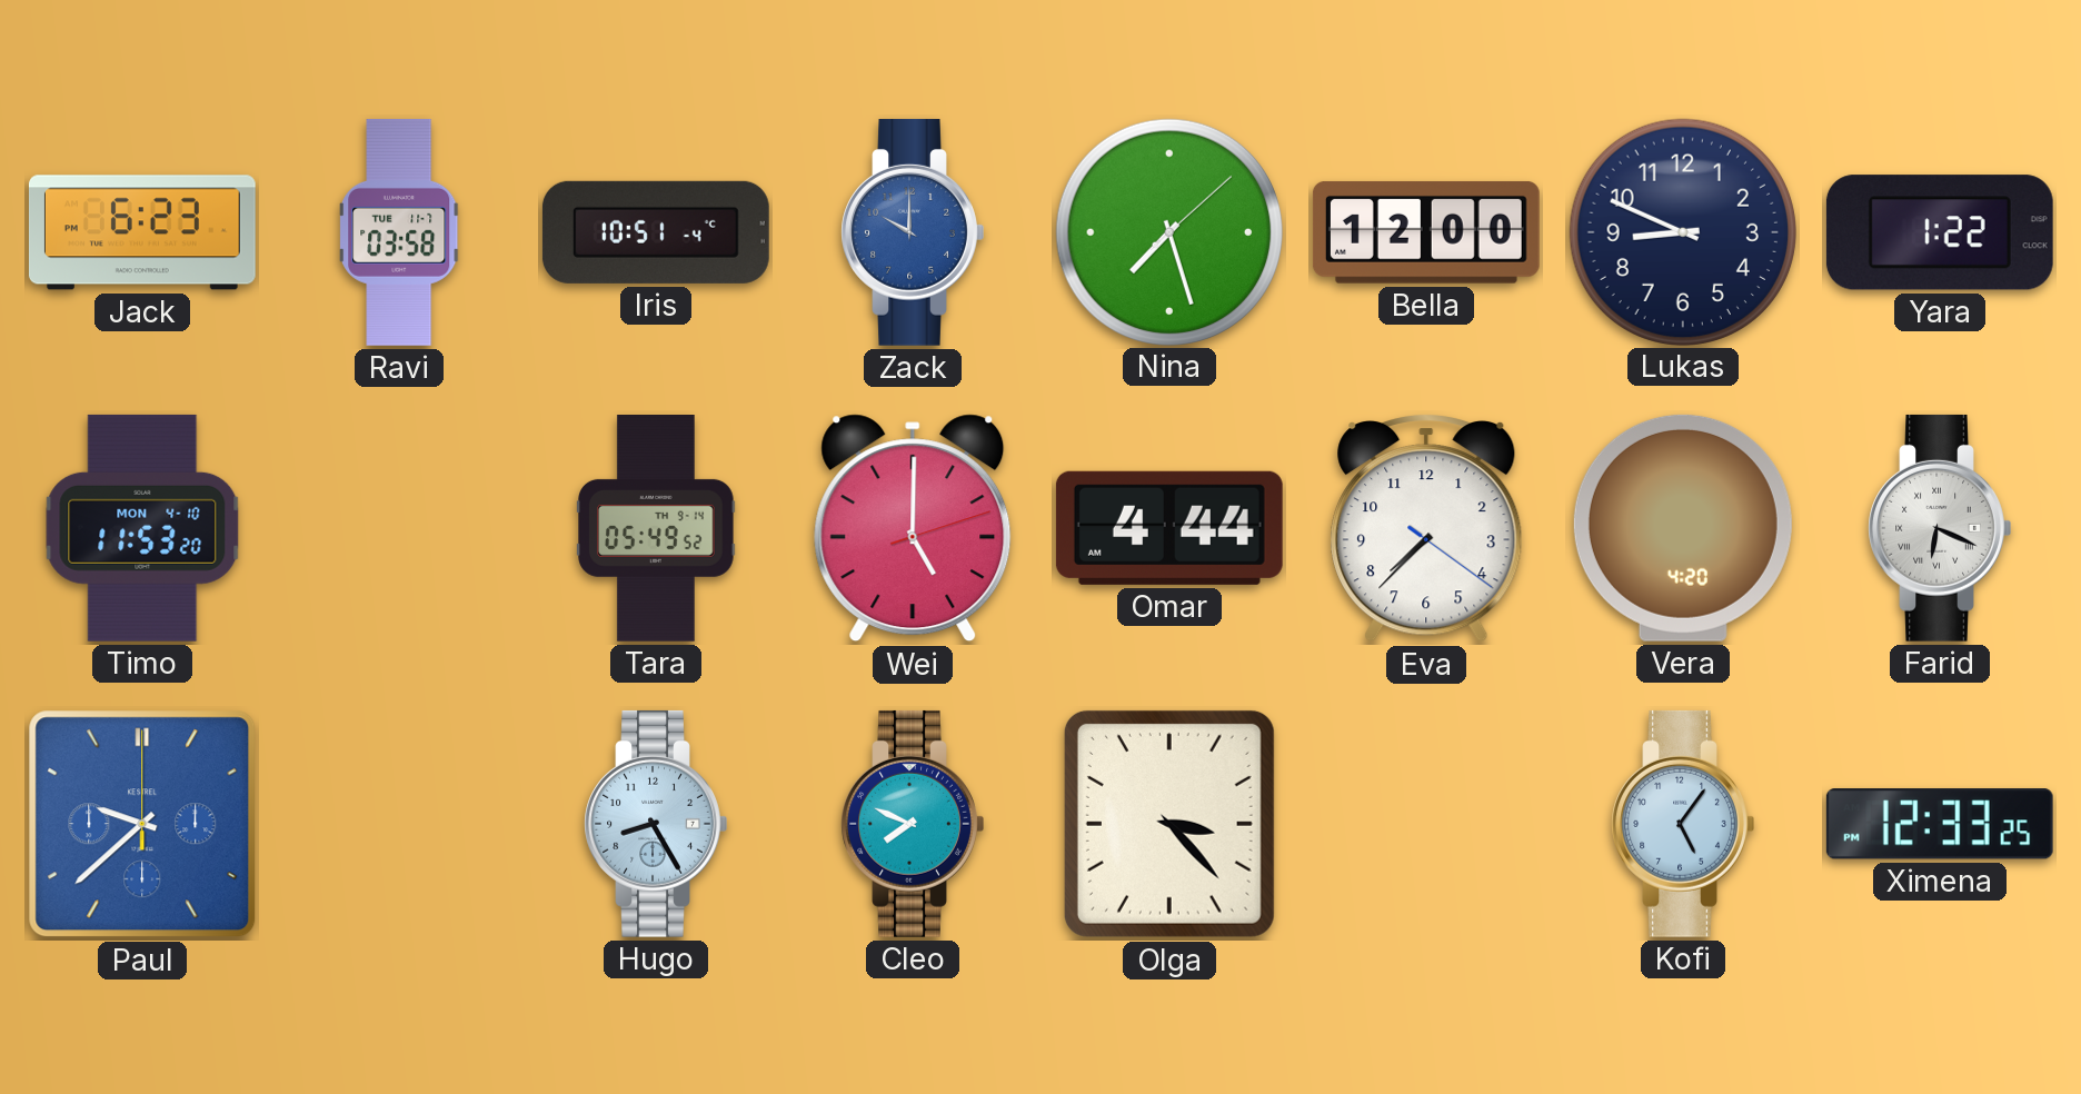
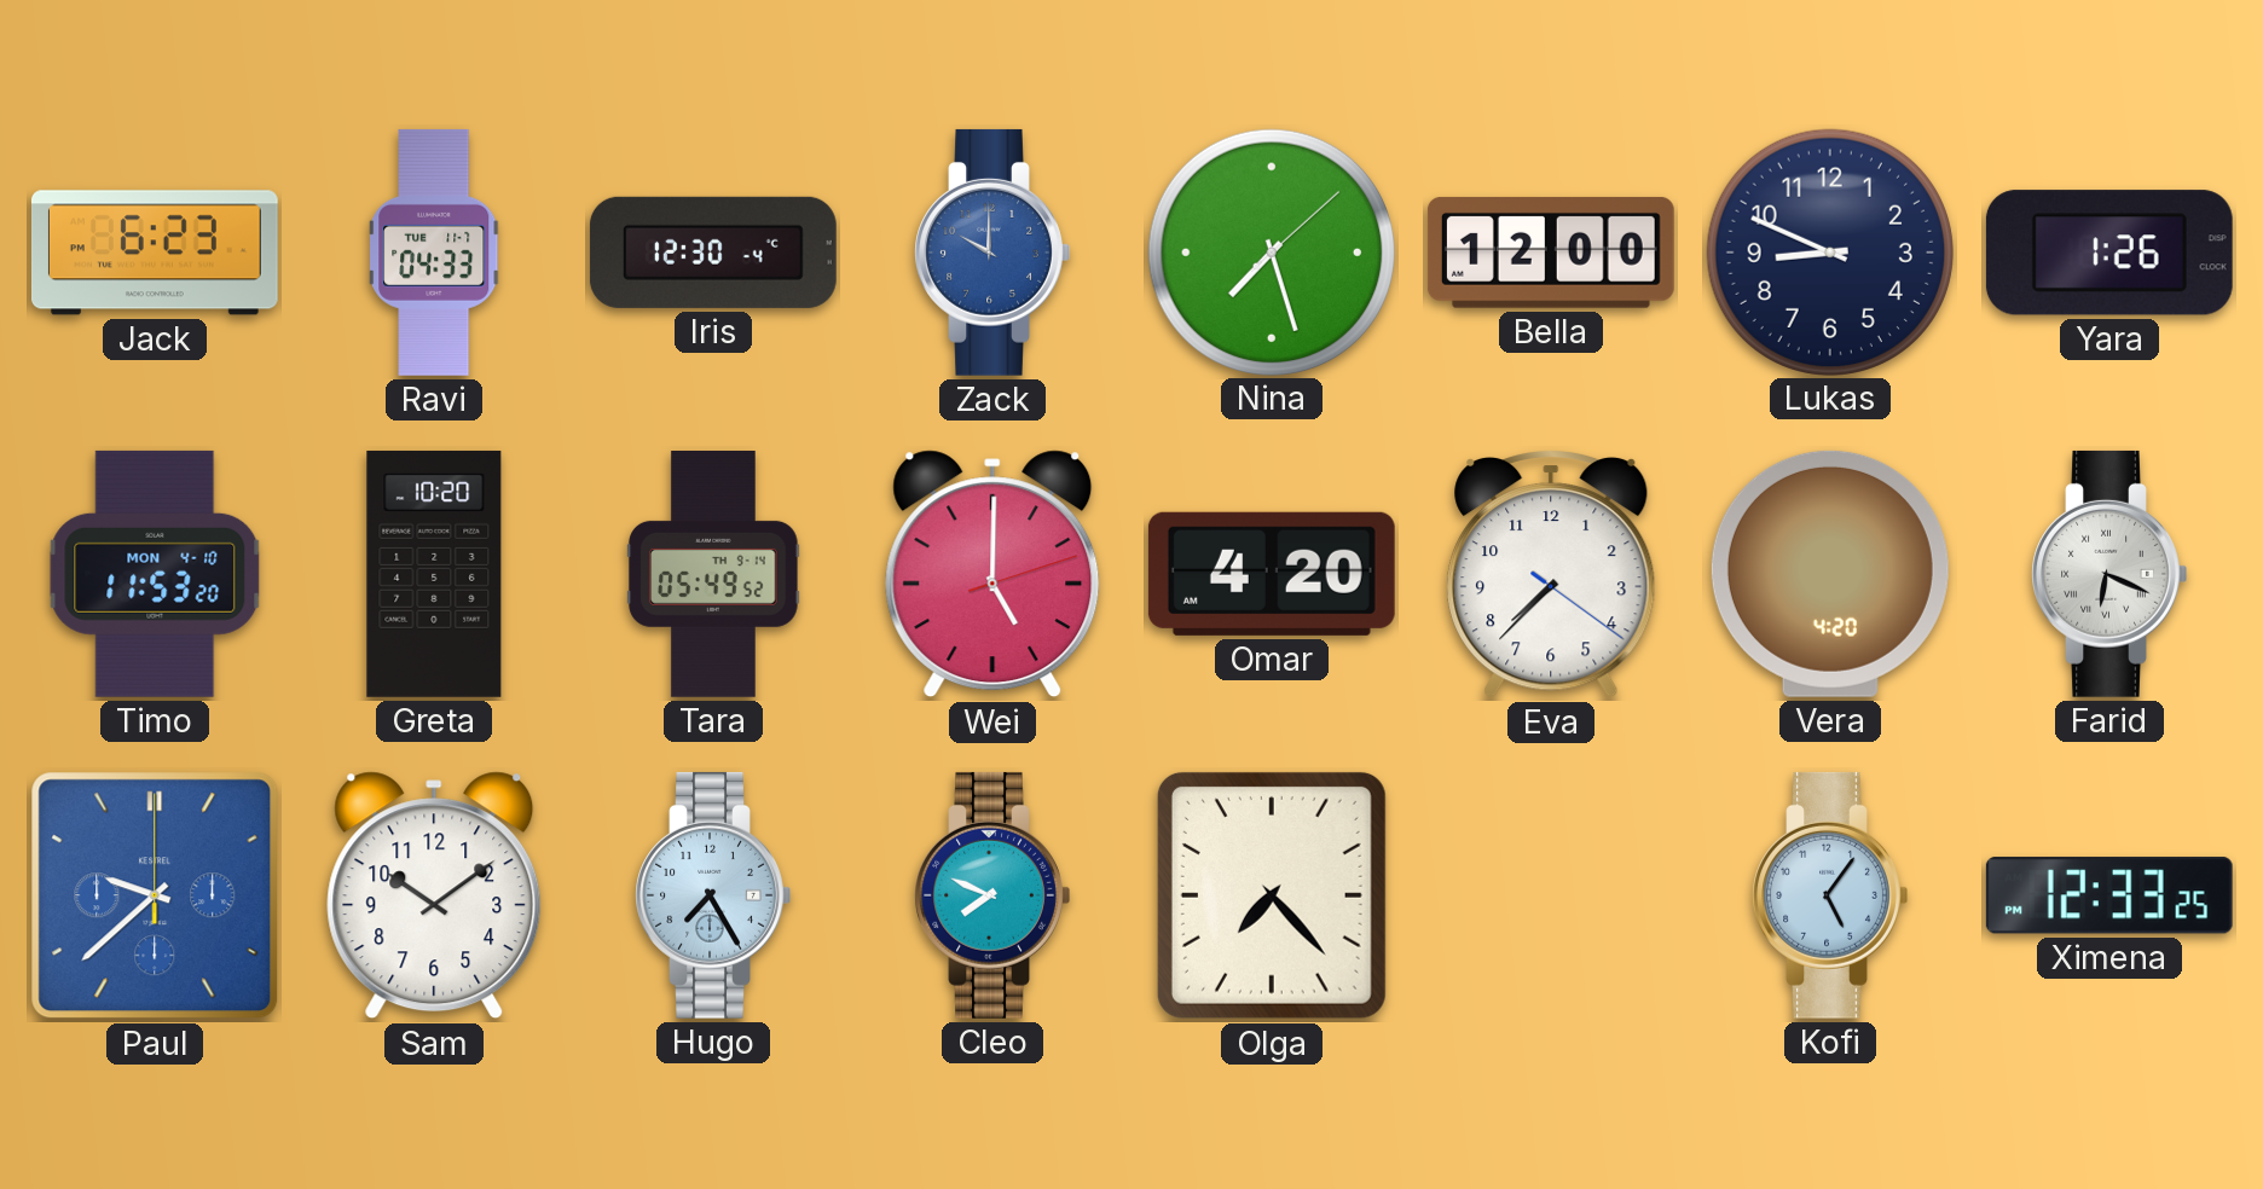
Ravi: 03:58 -> 04:33
Iris: 10:51 -> 12:30
Yara: 1:22 -> 1:26
Greta: none -> 10:20
Omar: 4:44 -> 4:20
Sam: none -> 10:09
Hugo: 8:25 -> 7:25
Olga: 3:23 -> 7:23
